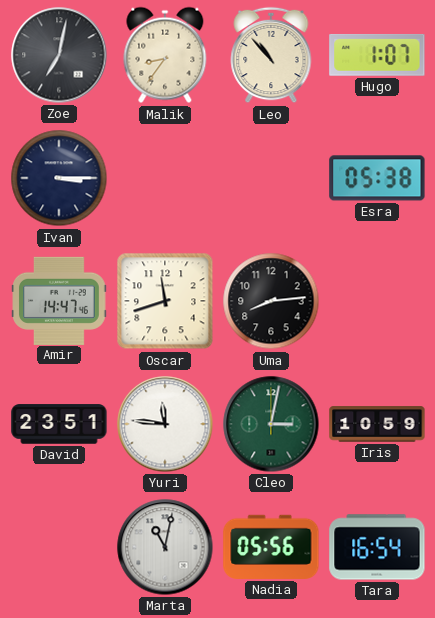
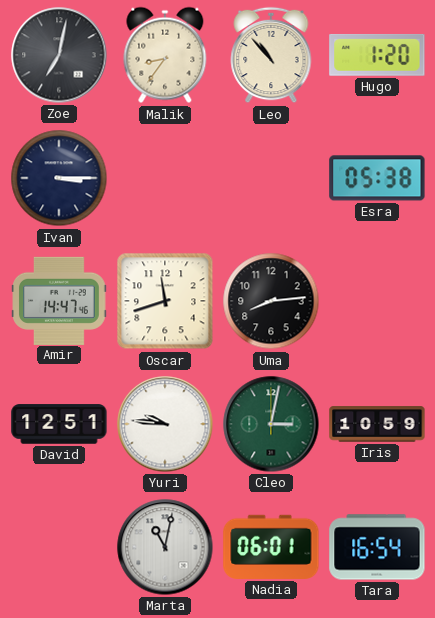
Hugo: 1:07 -> 1:20
David: 23:51 -> 12:51
Yuri: 11:46 -> 9:46
Nadia: 05:56 -> 06:01
